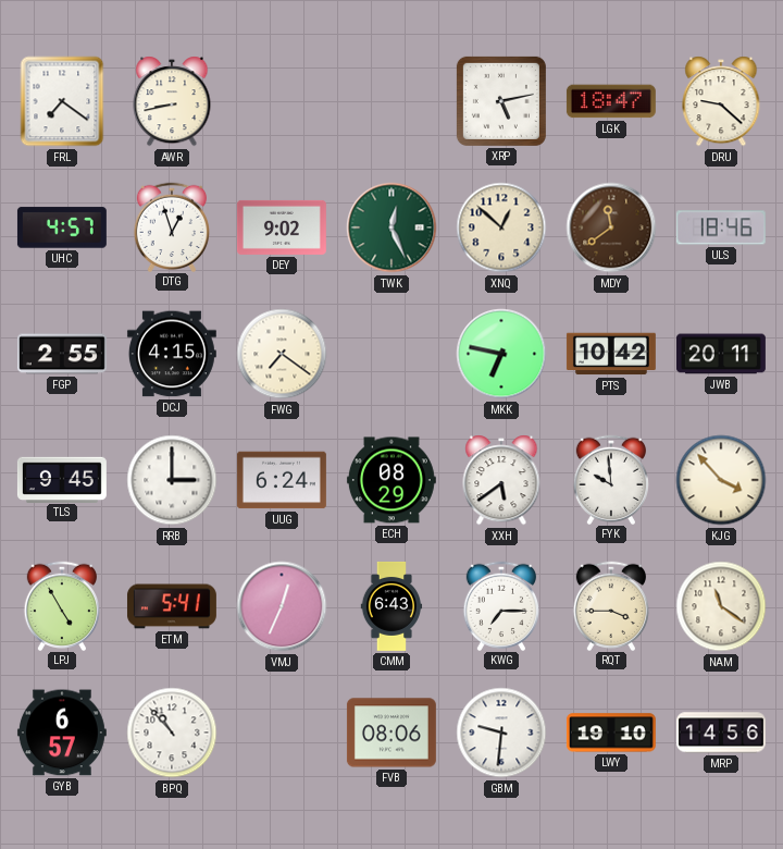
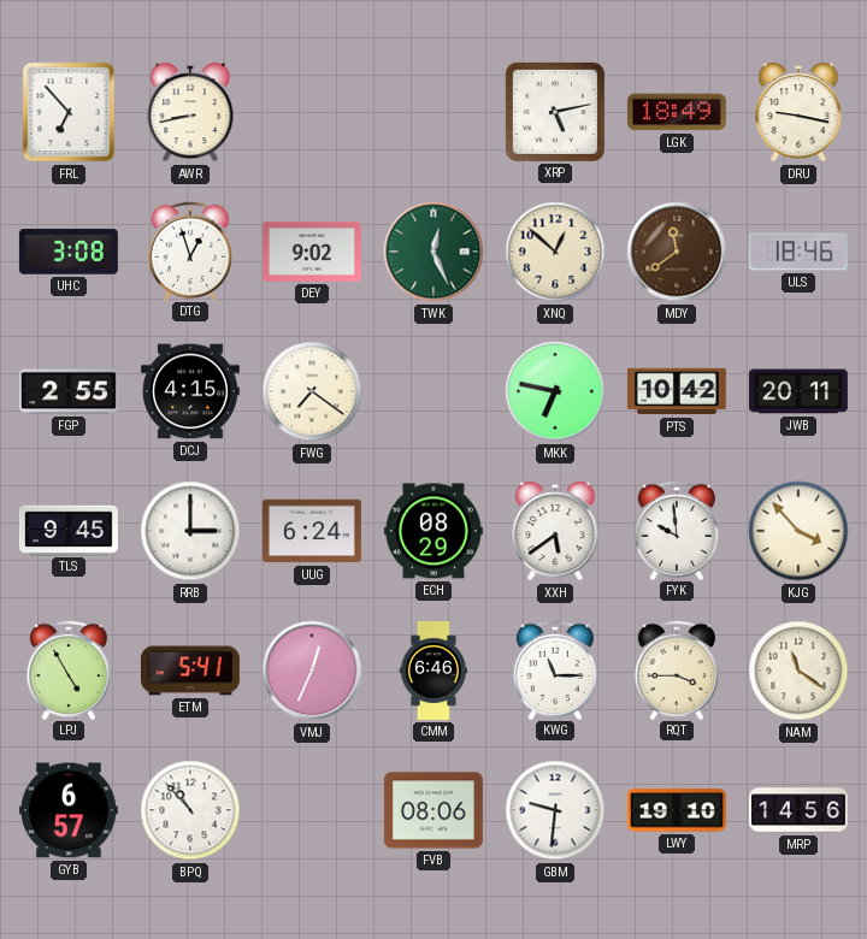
FRL: 7:21 -> 6:53
LGK: 18:47 -> 18:49
DRU: 9:22 -> 9:17
UHC: 4:57 -> 3:08
CMM: 6:43 -> 6:46
KWG: 7:15 -> 11:15
